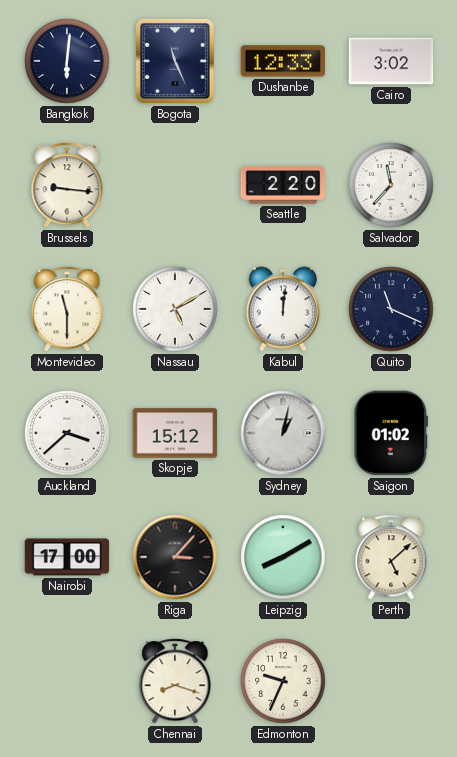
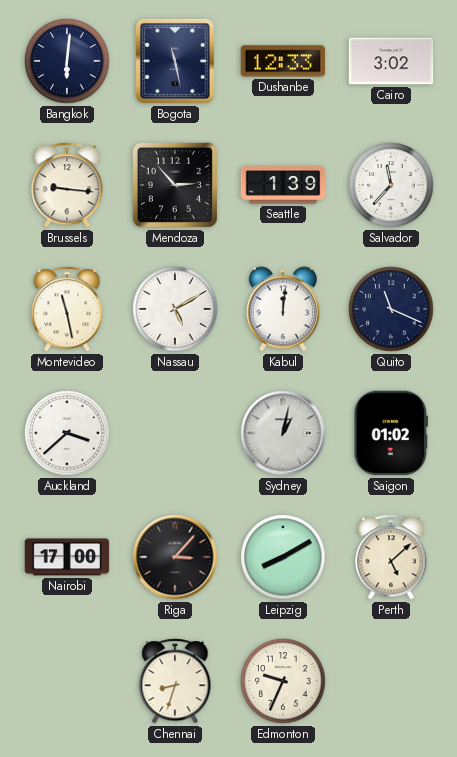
Bogota: 11:26 -> 11:28
Mendoza: none -> 2:53
Seattle: 2:20 -> 1:39
Montevideo: 11:30 -> 11:28
Skopje: 15:12 -> none
Chennai: 8:18 -> 8:33
